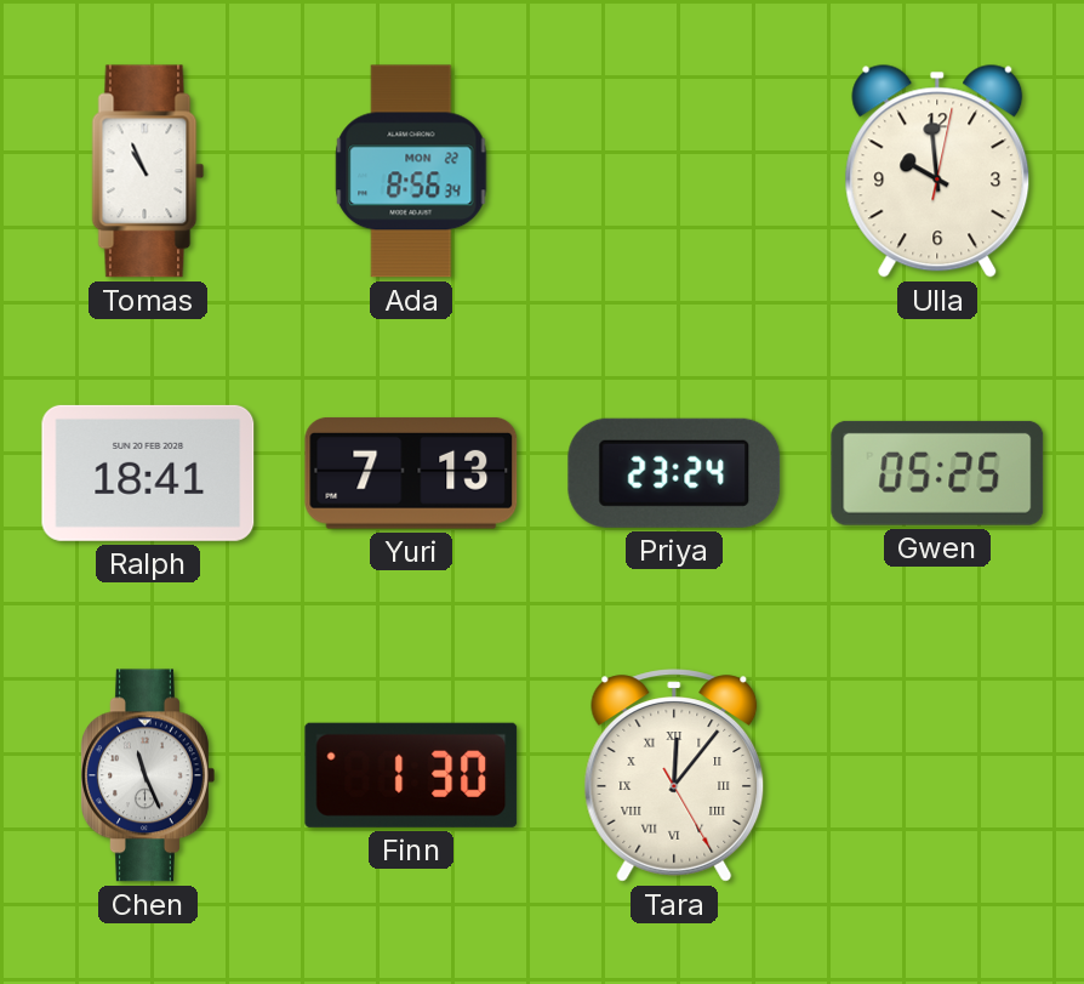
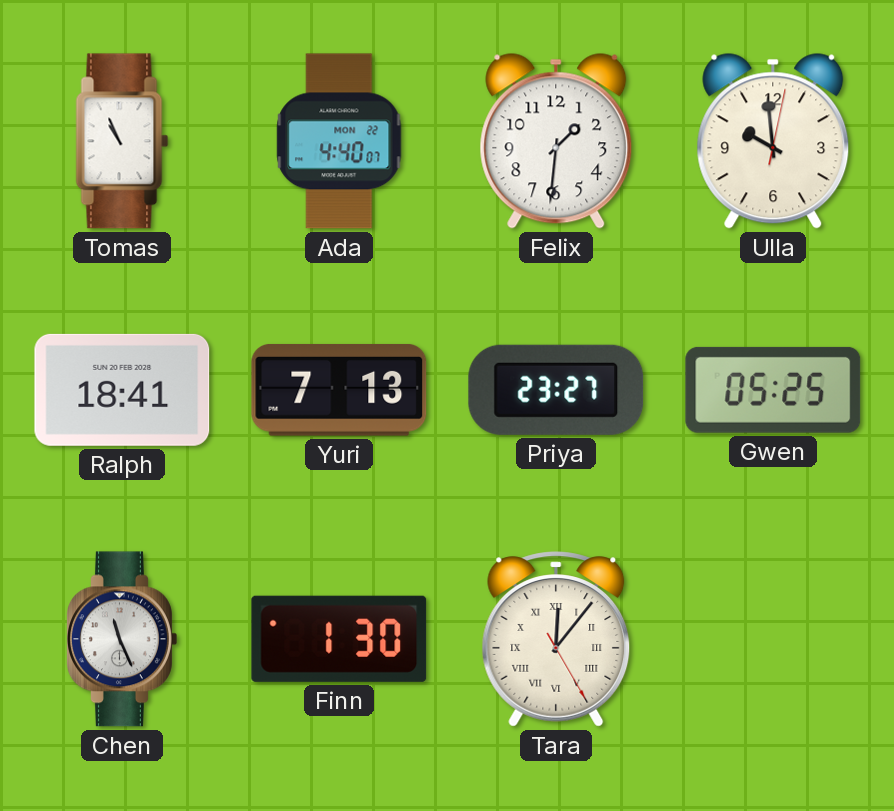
Ada: 8:56 -> 4:40
Felix: none -> 1:31
Priya: 23:24 -> 23:27
